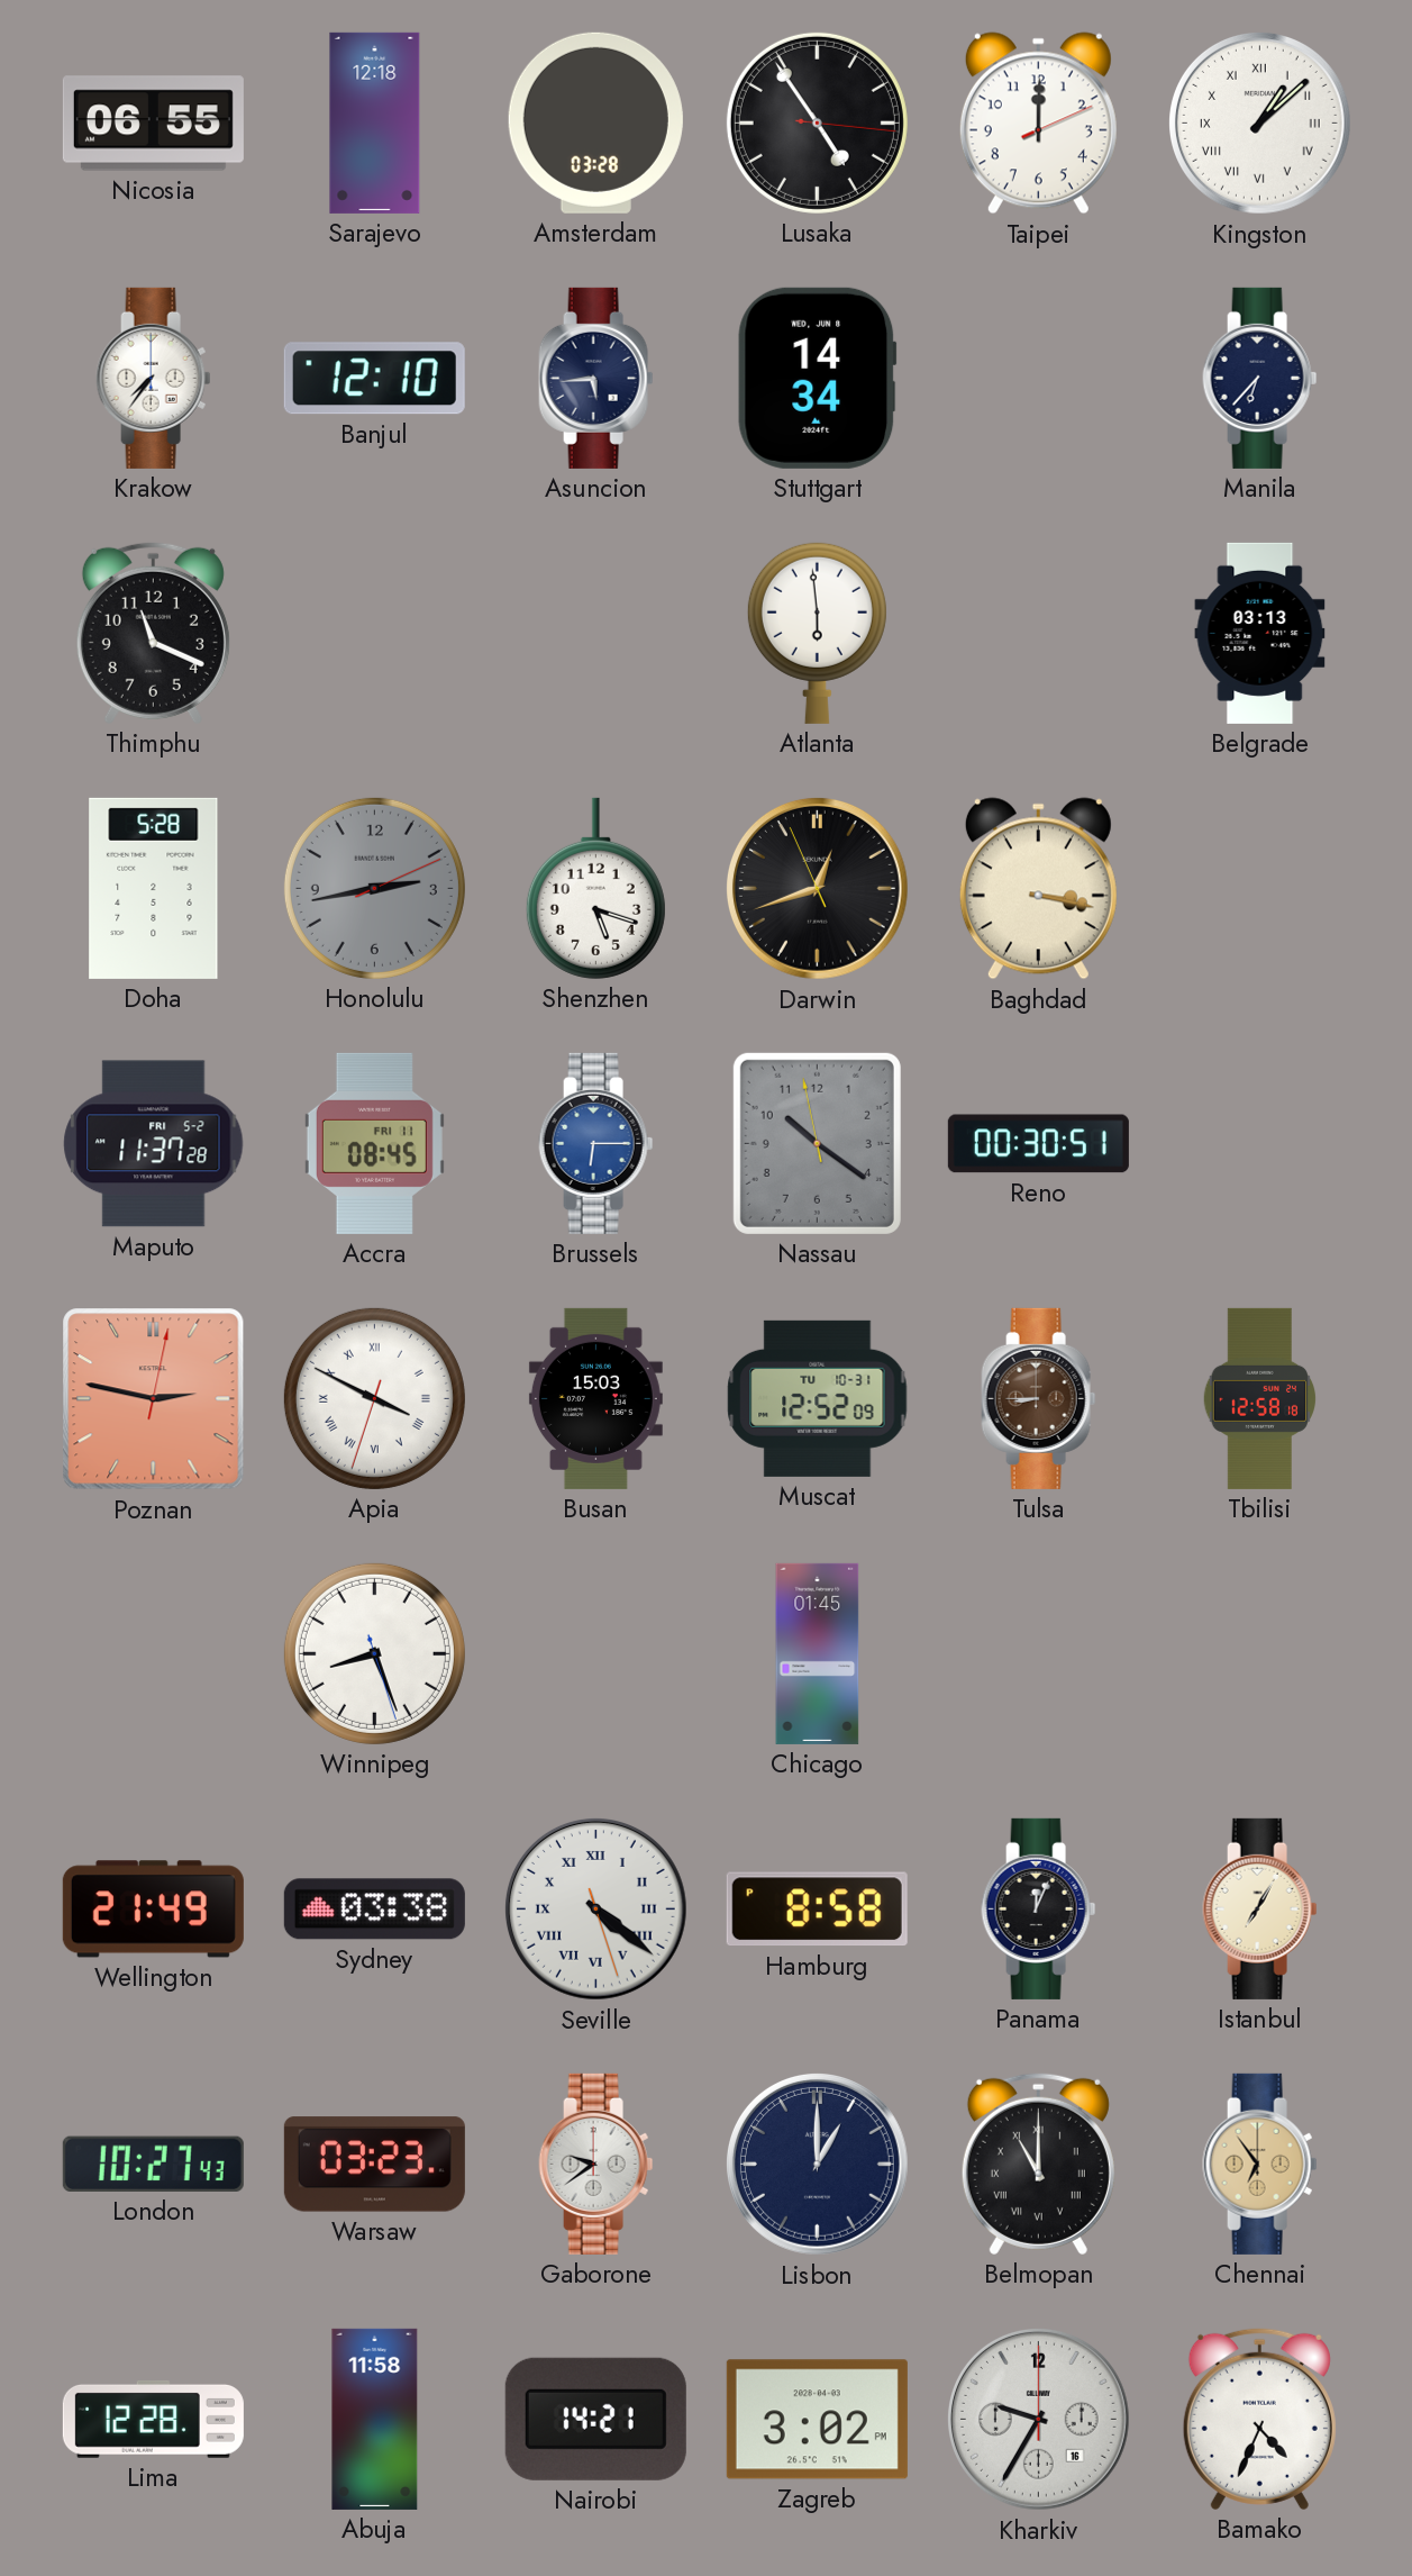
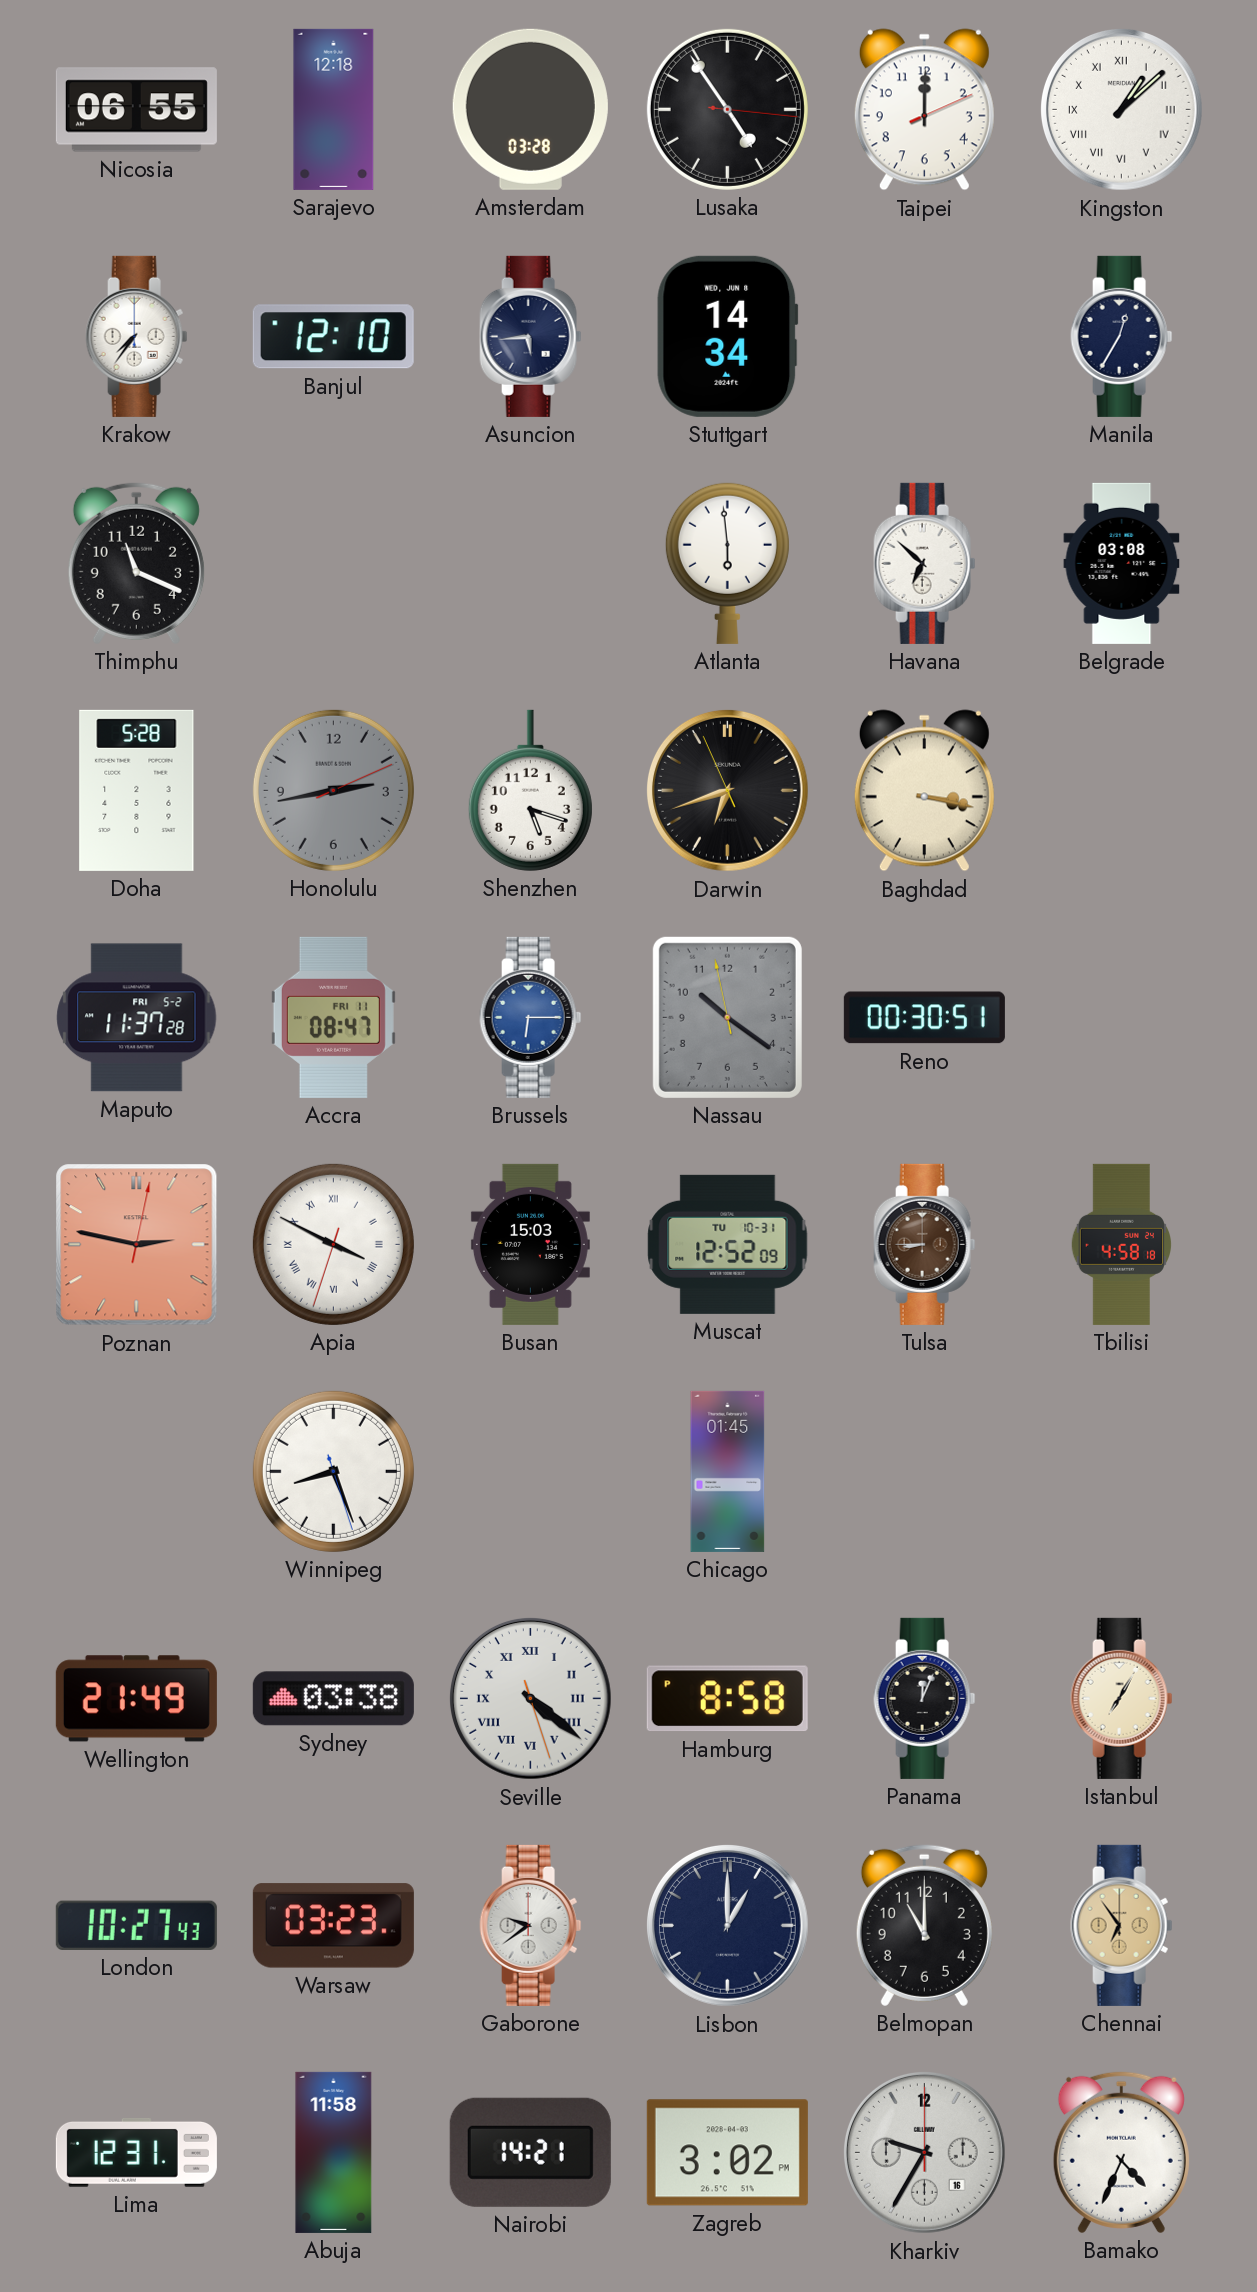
Manila: 6:37 -> 12:35
Havana: none -> 6:52
Belgrade: 03:13 -> 03:08
Darwin: 12:41 -> 6:41
Accra: 08:45 -> 08:47
Tbilisi: 12:58 -> 4:58
Belmopan numerals: Roman -> Arabic
Lima: 12:28 -> 12:31
